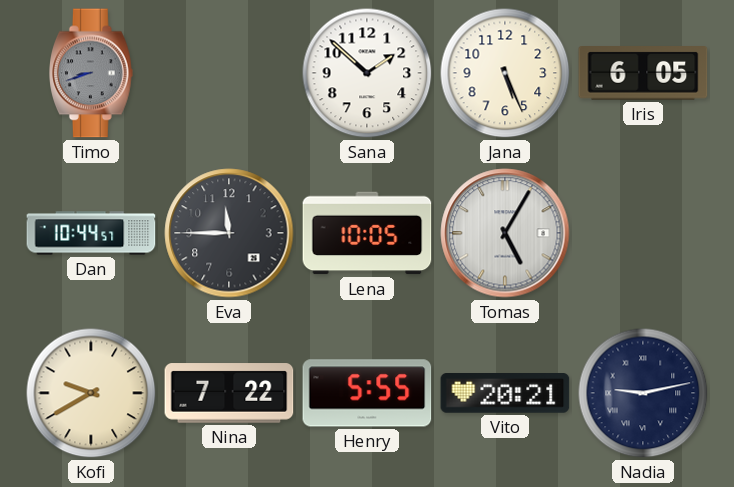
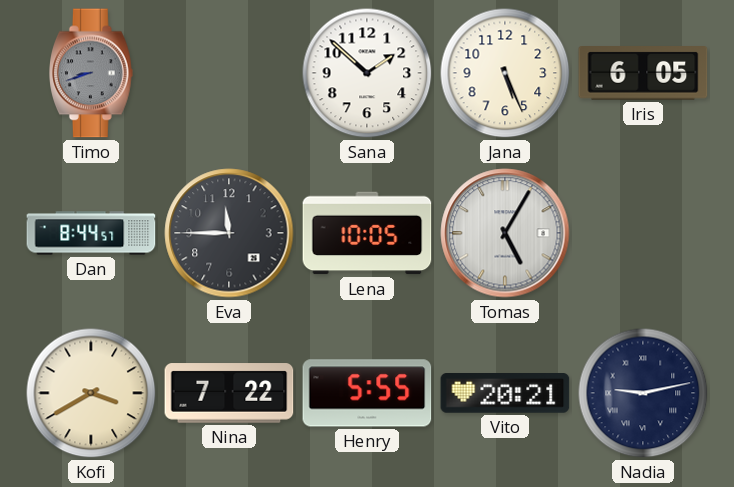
Dan: 10:44 -> 8:44
Kofi: 9:40 -> 3:40
